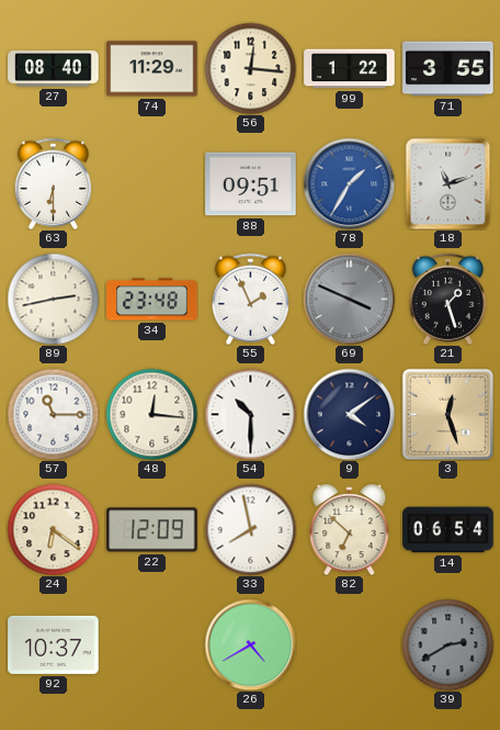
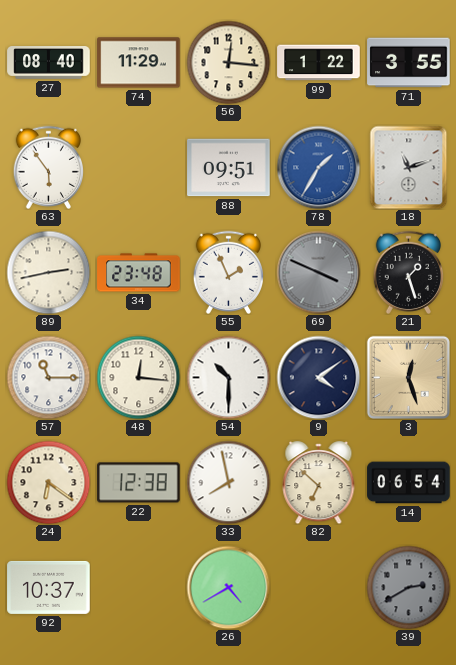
63: 6:30 -> 5:54
22: 12:09 -> 12:38
